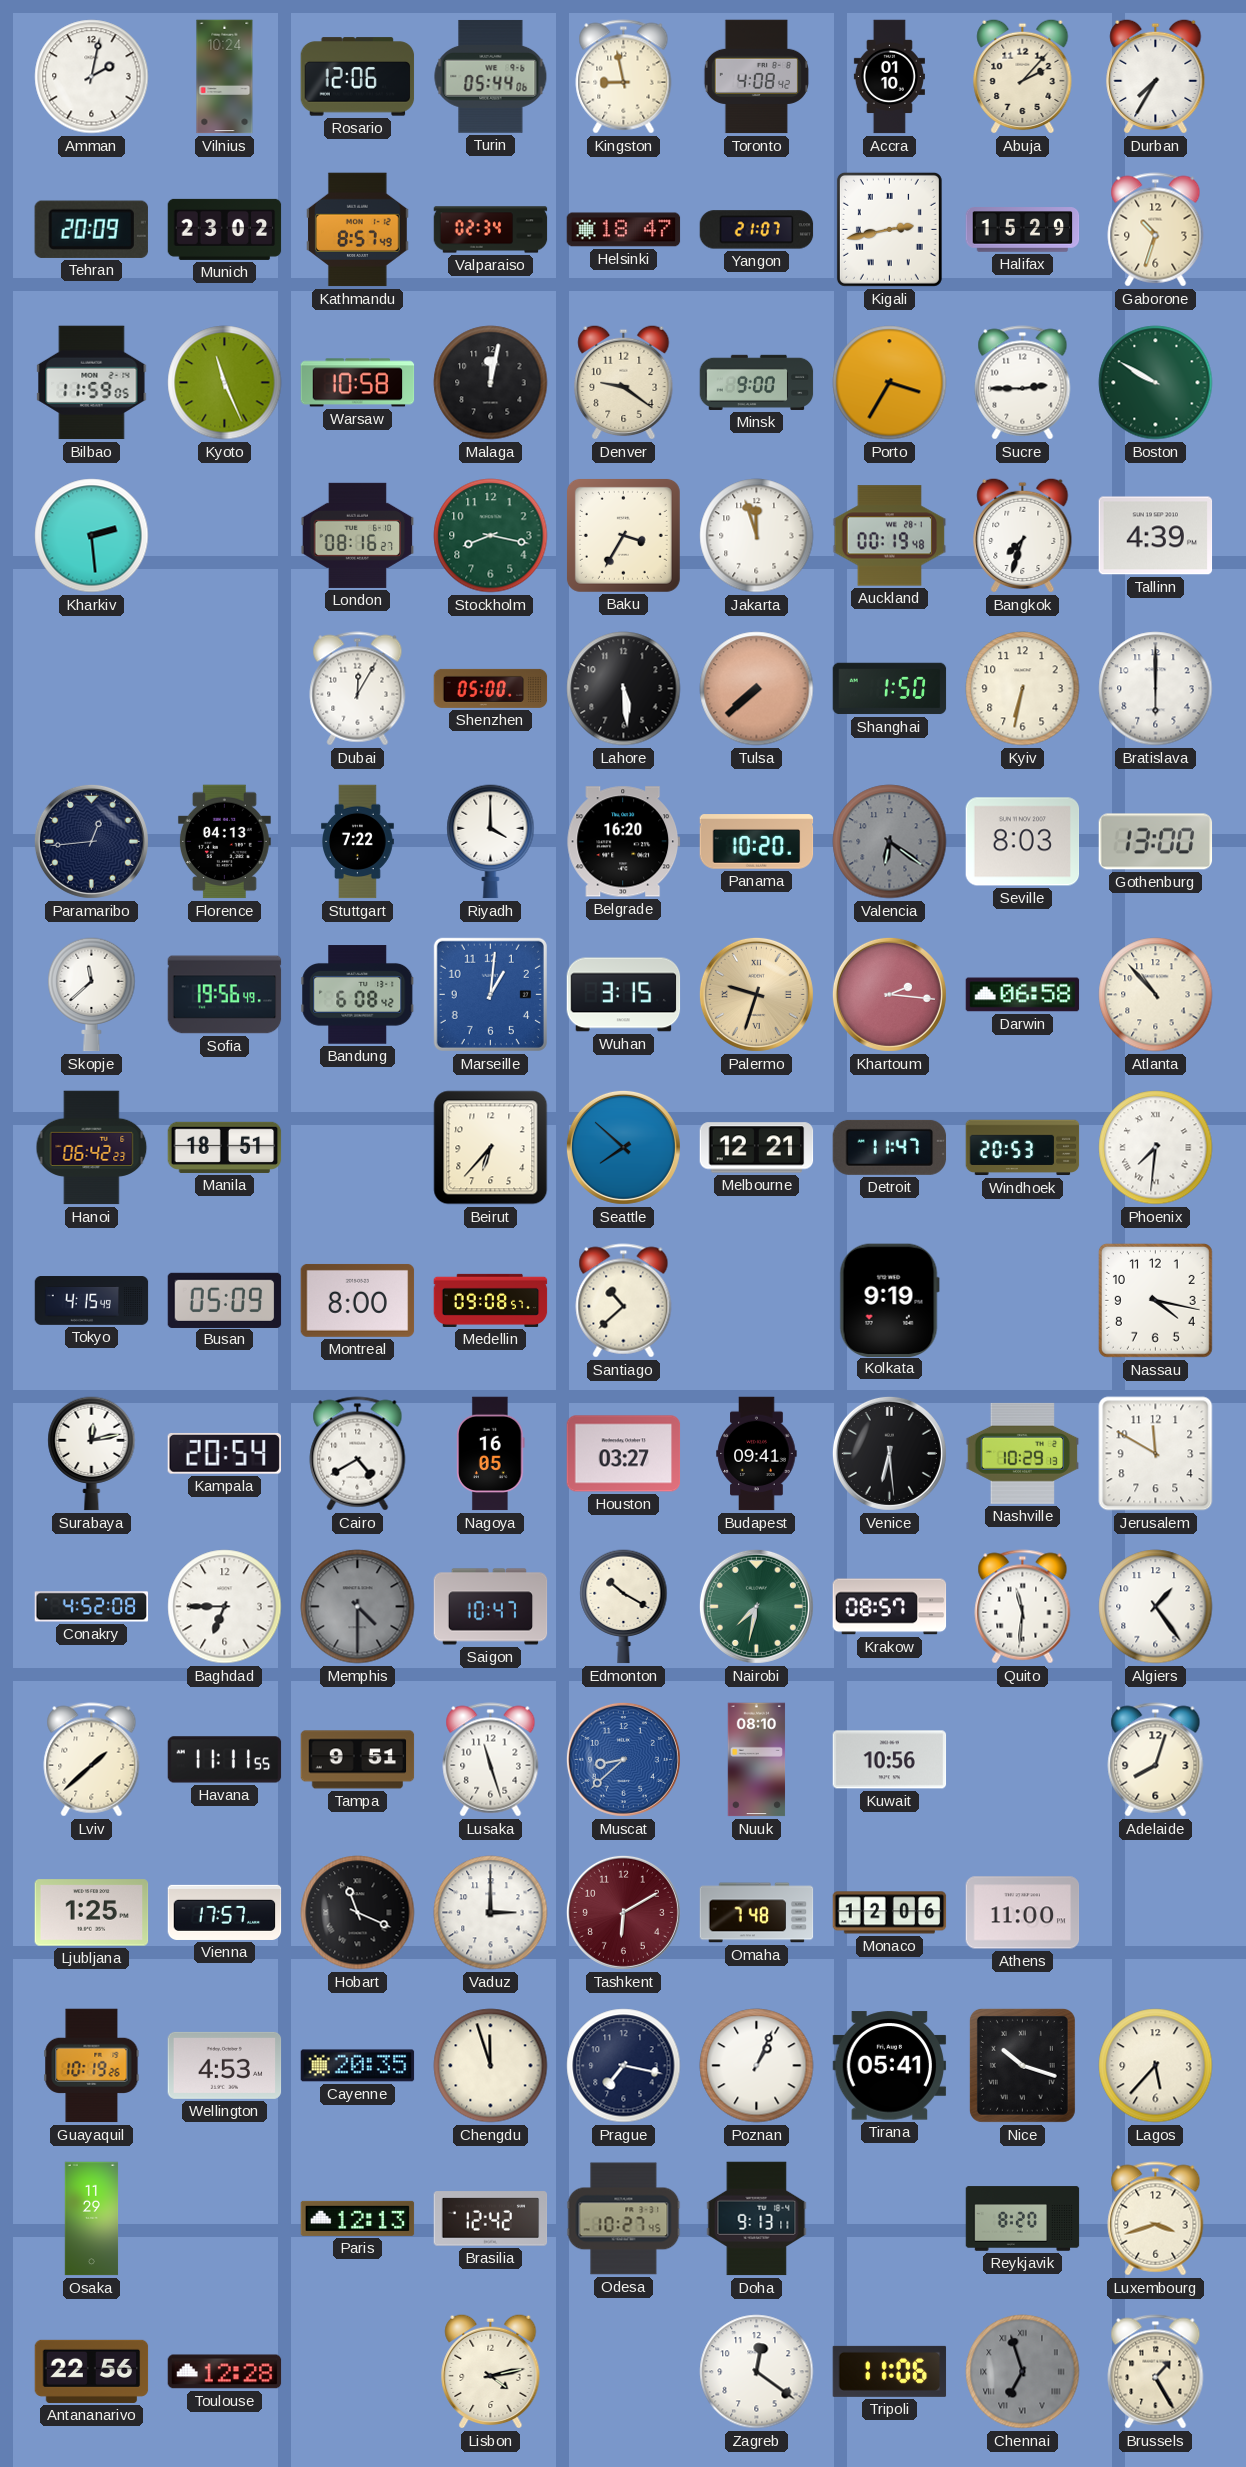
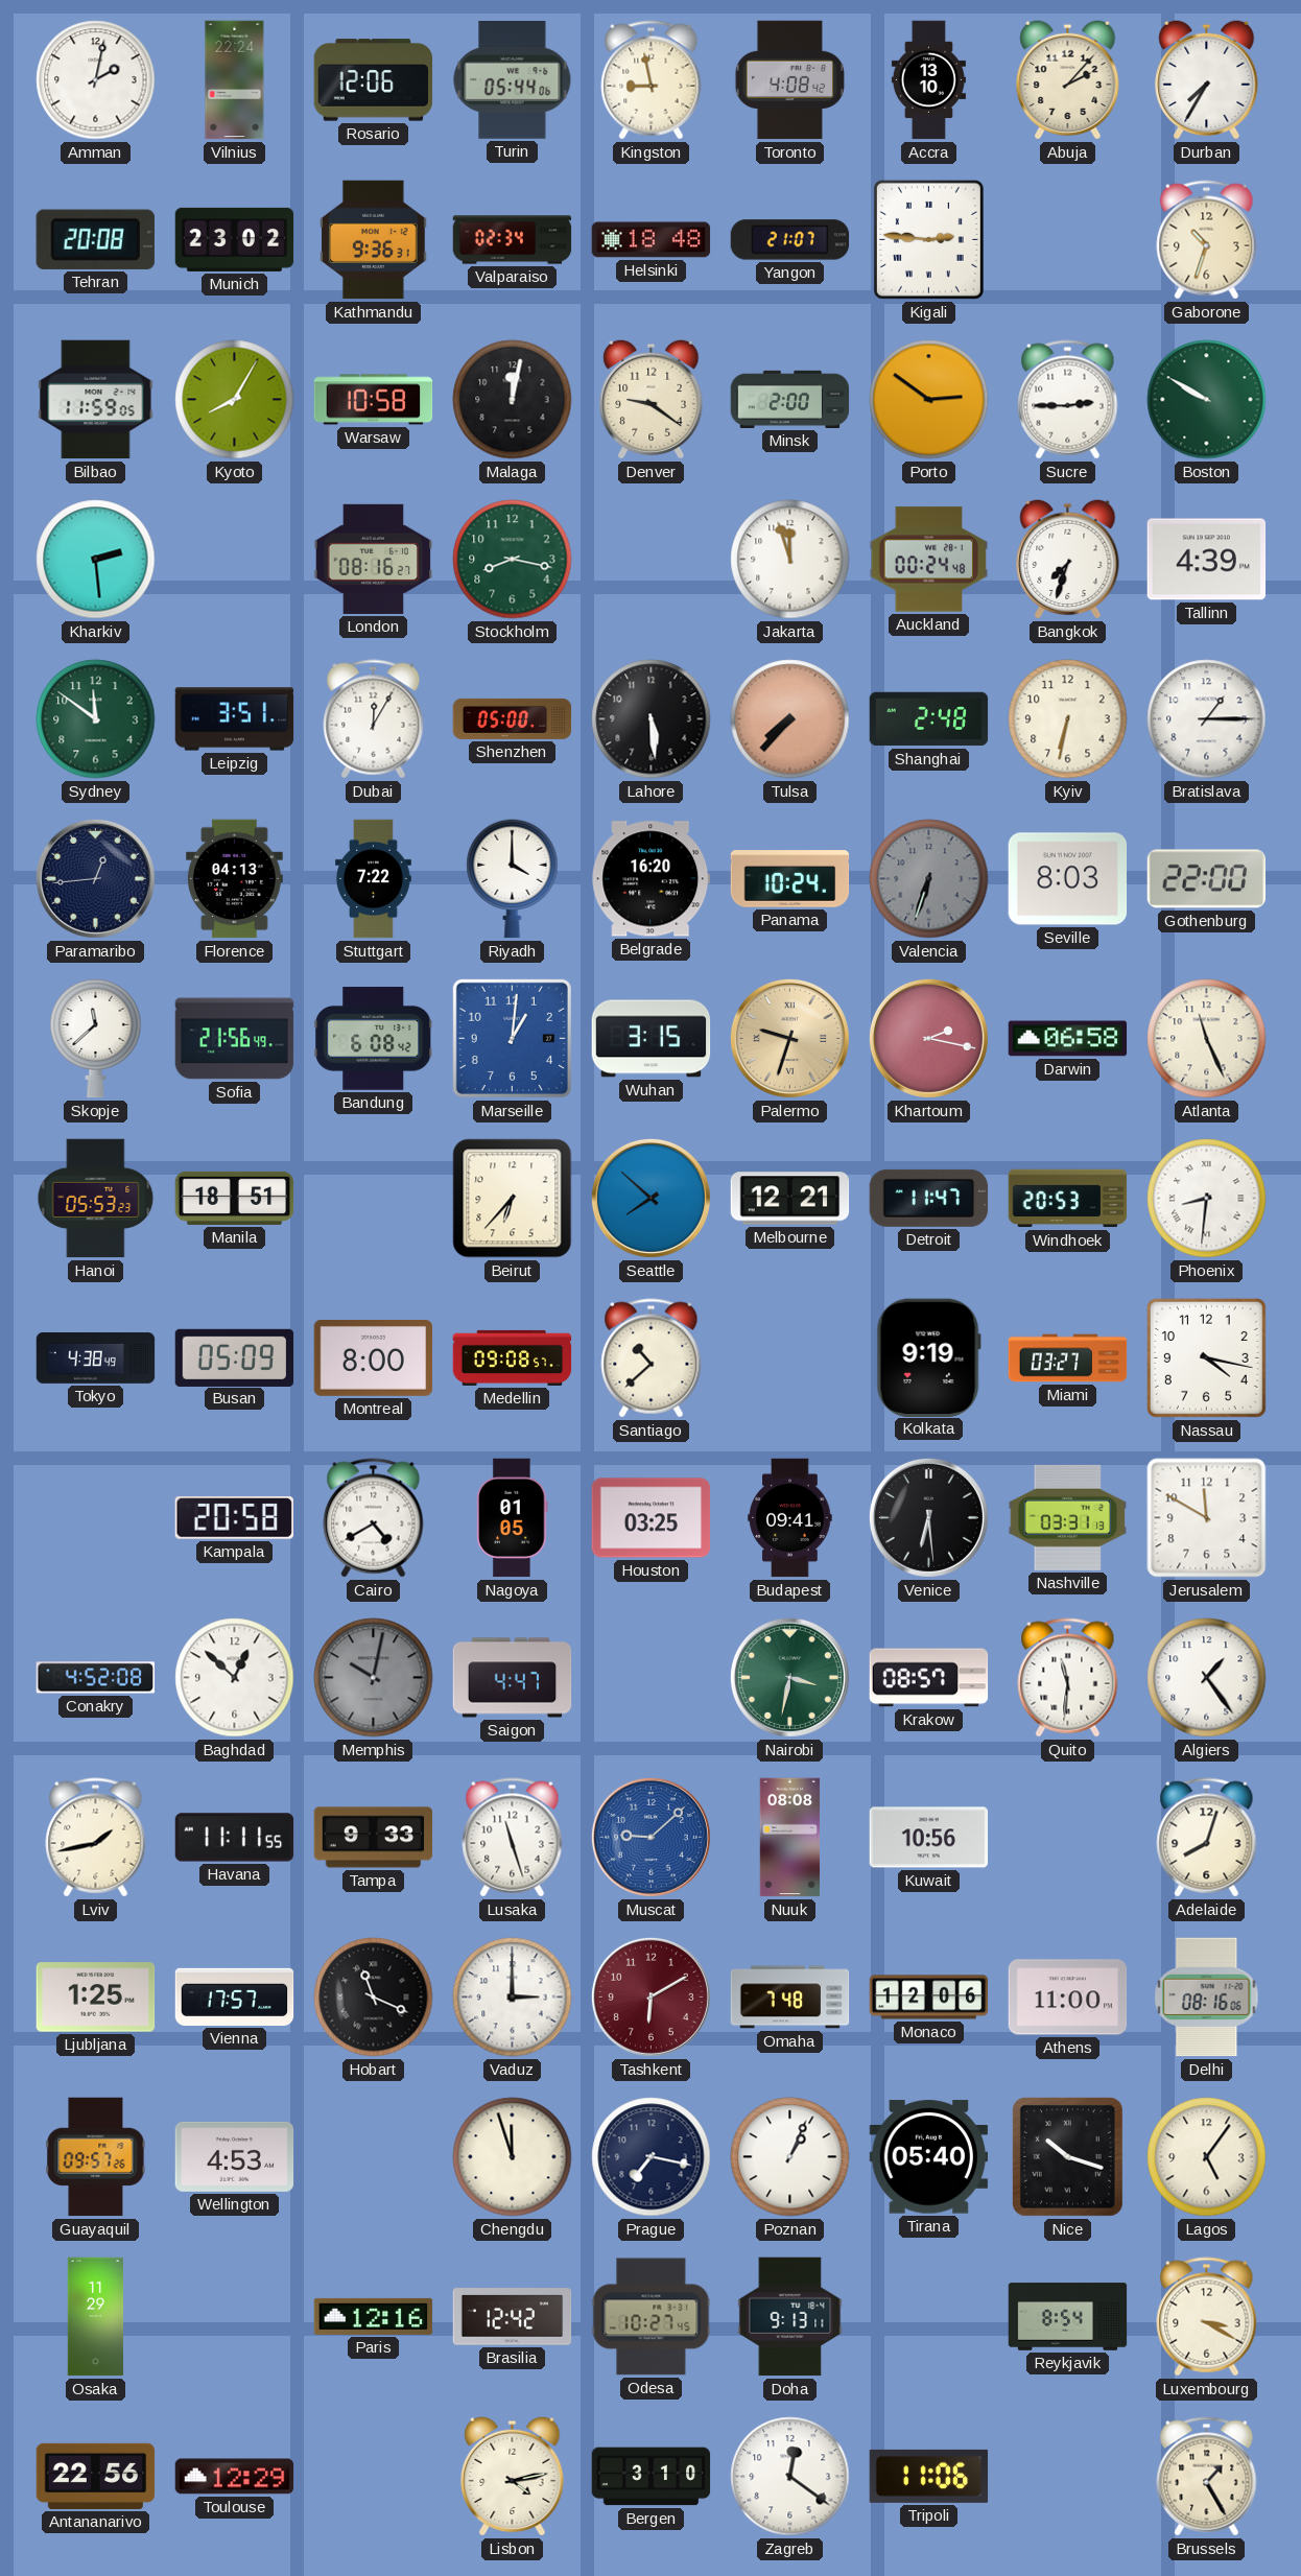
Vilnius: 10:24 -> 22:24
Accra: 01:10 -> 13:10
Tehran: 20:09 -> 20:08
Kathmandu: 8:57 -> 9:36
Helsinki: 18:47 -> 18:48
Kigali: 2:43 -> 2:46
Halifax: 15:29 -> none
Kyoto: 11:26 -> 8:05
Minsk: 9:00 -> 2:00
Porto: 3:35 -> 2:51
Baku: 3:35 -> none
Auckland: 00:19 -> 00:24
Sydney: none -> 11:51
Leipzig: none -> 3:51
Tulsa: 7:38 -> 7:37
Shanghai: 1:50 -> 2:48
Bratislava: 6:00 -> 1:15
Panama: 10:20 -> 10:24
Valencia: 6:21 -> 6:33
Gothenburg: 13:00 -> 22:00
Sofia: 19:56 -> 21:56
Khartoum: 2:16 -> 2:17
Atlanta: 10:53 -> 11:26
Hanoi: 06:42 -> 05:53
Phoenix: 7:31 -> 8:31
Tokyo: 4:15 -> 4:38
Miami: none -> 03:27
Surabaya: 12:13 -> none
Kampala: 20:54 -> 20:58
Nagoya: 16:05 -> 01:05
Houston: 03:27 -> 03:25
Nashville: 10:29 -> 03:31
Baghdad: 6:45 -> 12:52
Memphis: 4:30 -> 10:02
Saigon: 10:47 -> 4:47
Edmonton: 10:20 -> none
Nairobi: 7:32 -> 3:32
Lviv: 1:38 -> 1:43
Tampa: 9:51 -> 9:33
Muscat: 8:38 -> 9:08
Nuuk: 08:10 -> 08:08
Delhi: none -> 08:16
Guayaquil: 10:19 -> 09:57
Cayenne: 20:35 -> none
Tirana: 05:41 -> 05:40
Lagos: 5:37 -> 5:06
Paris: 12:13 -> 12:16
Reykjavik: 8:20 -> 8:54
Luxembourg: 3:42 -> 3:20
Toulouse: 12:28 -> 12:29
Bergen: none -> 3:10
Chennai: 6:57 -> none
